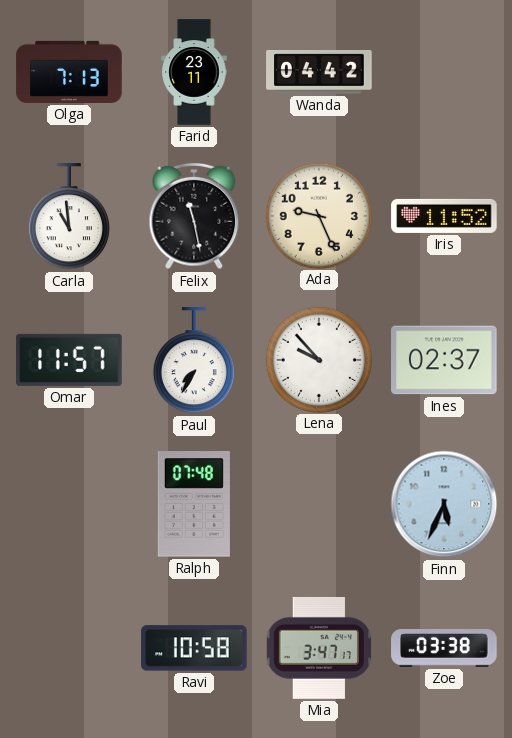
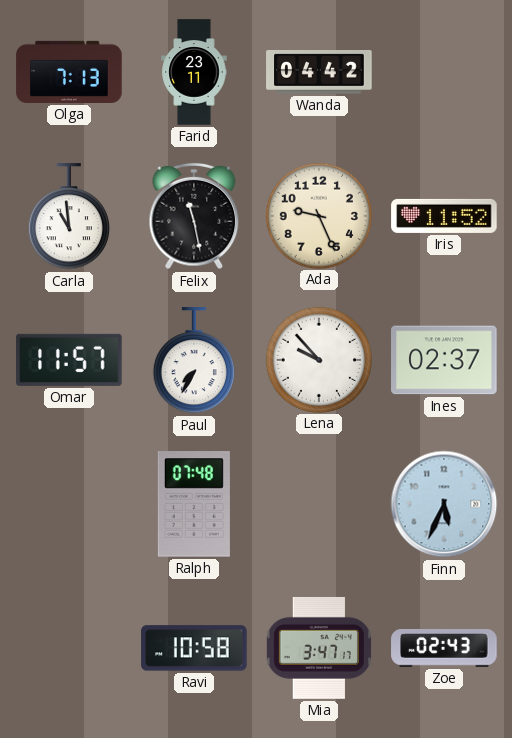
Zoe: 03:38 -> 02:43
